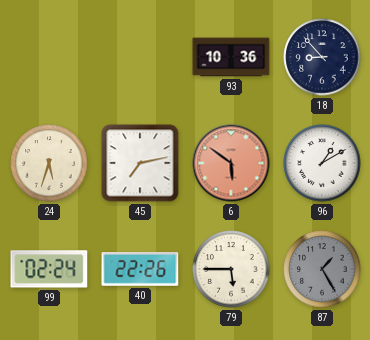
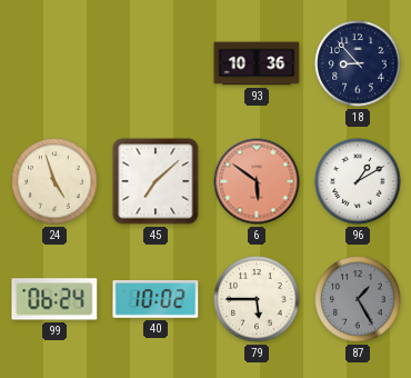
24: 5:33 -> 4:57
45: 7:13 -> 7:08
99: 02:24 -> 06:24
40: 22:26 -> 10:02
